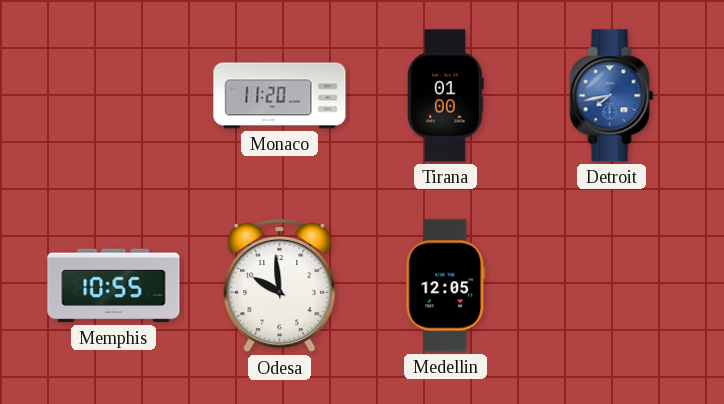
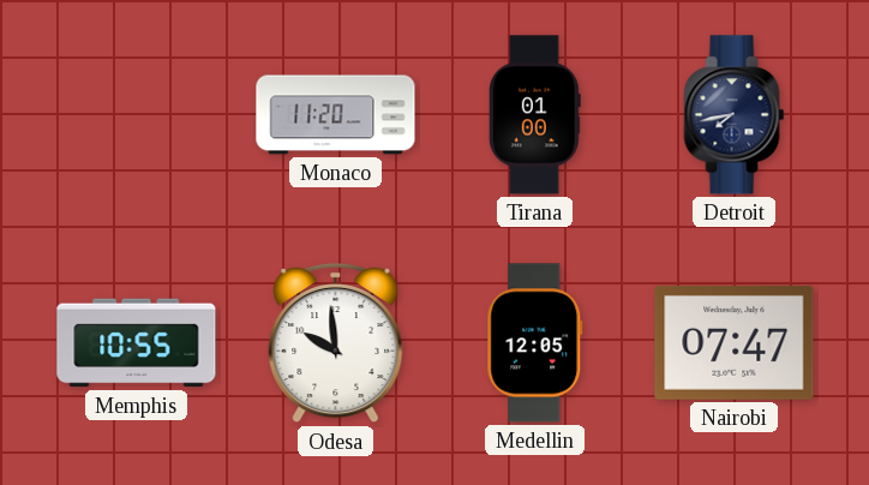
Detroit dial: blue -> navy
Nairobi: none -> 07:47
